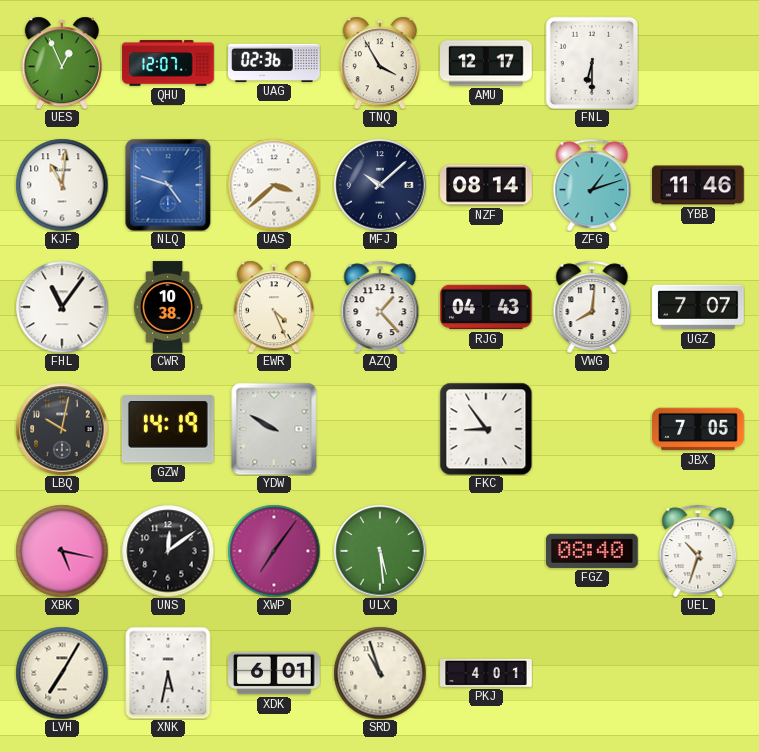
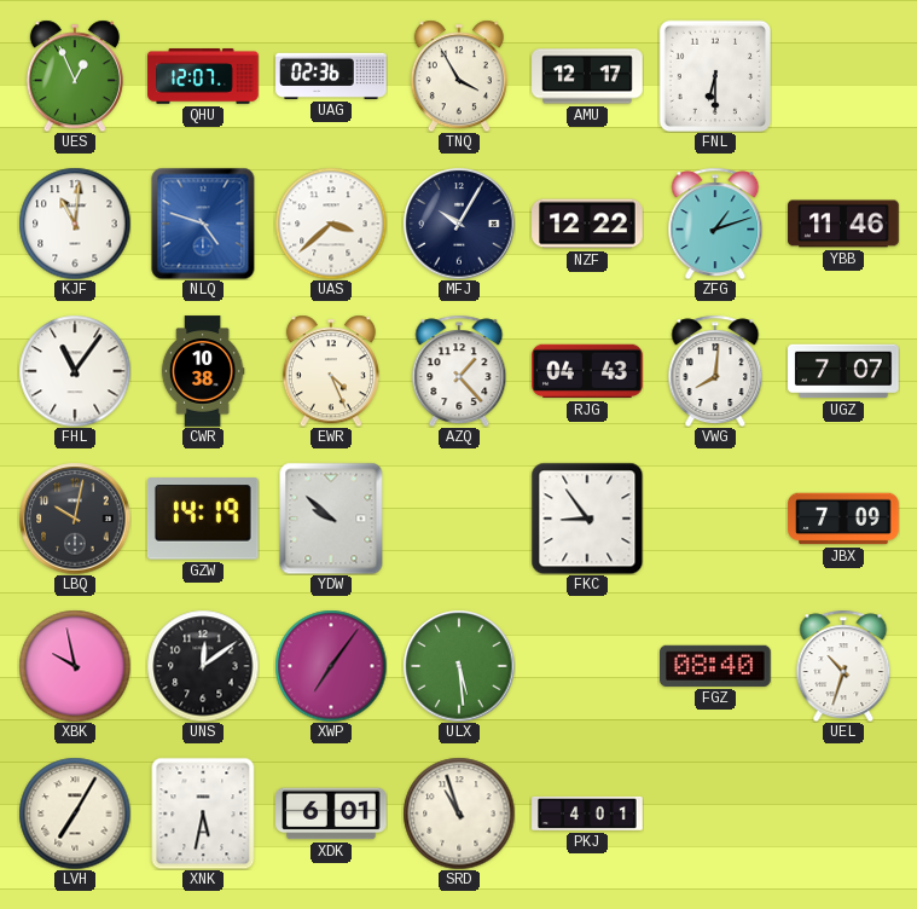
MFJ: 10:08 -> 10:05
NZF: 08:14 -> 12:22
YDW: 9:50 -> 9:52
JBX: 7:05 -> 7:09
XBK: 5:17 -> 9:58
